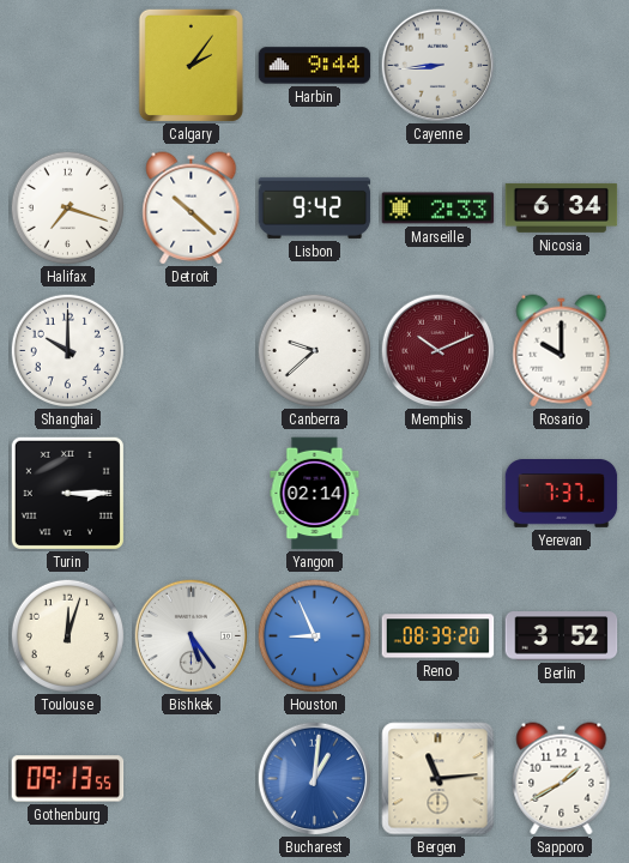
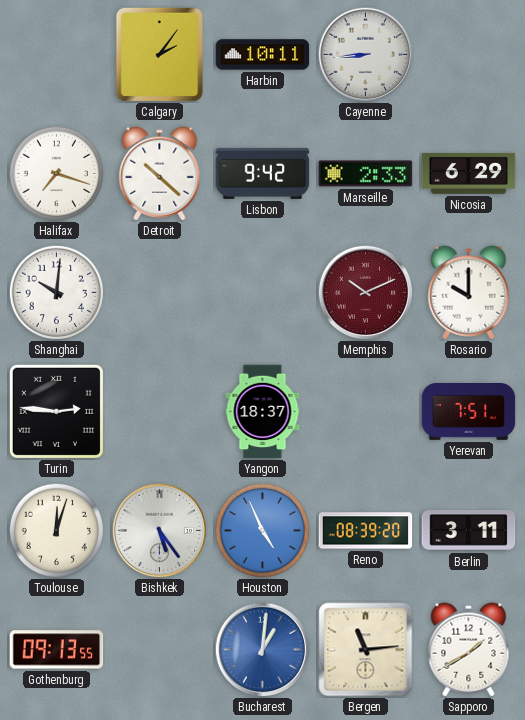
Harbin: 9:44 -> 10:11
Nicosia: 6:34 -> 6:29
Shanghai: 10:00 -> 10:01
Canberra: 9:38 -> none
Turin: 3:15 -> 2:46
Yangon: 02:14 -> 18:37
Yerevan: 7:37 -> 7:51
Houston: 8:56 -> 4:56
Berlin: 3:52 -> 3:11
